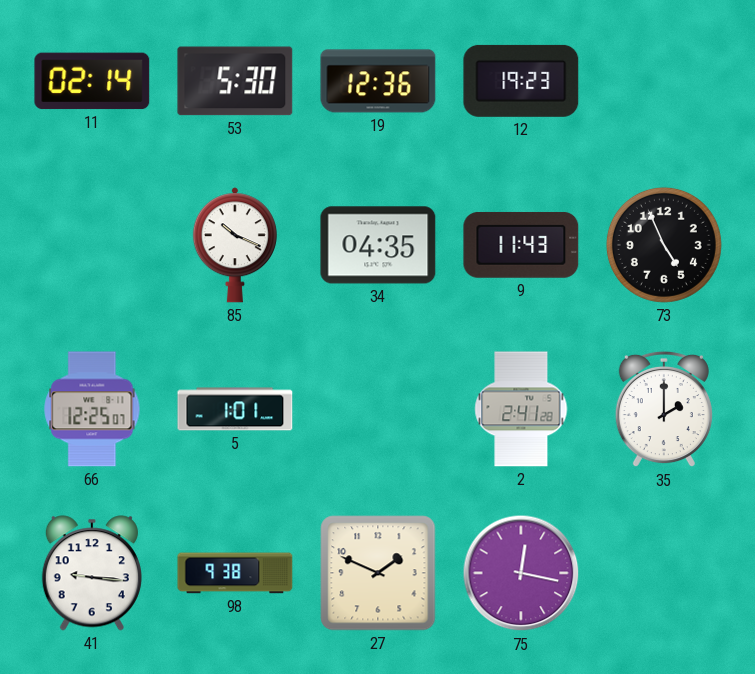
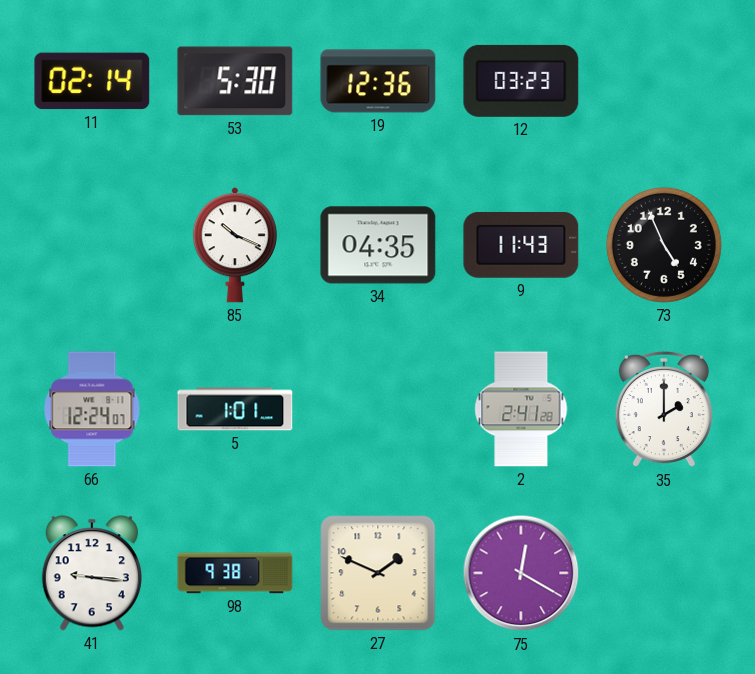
12: 19:23 -> 03:23
66: 12:25 -> 12:24
75: 12:17 -> 12:20
